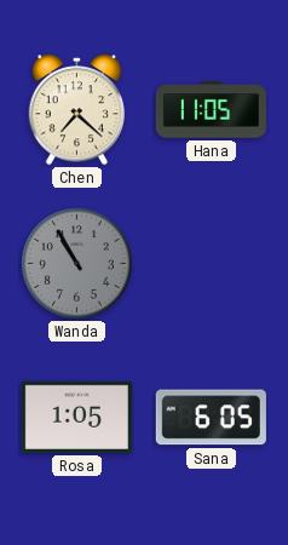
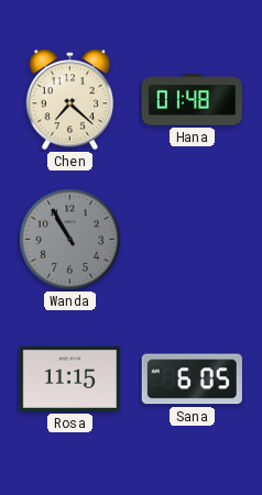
Hana: 11:05 -> 01:48
Rosa: 1:05 -> 11:15
